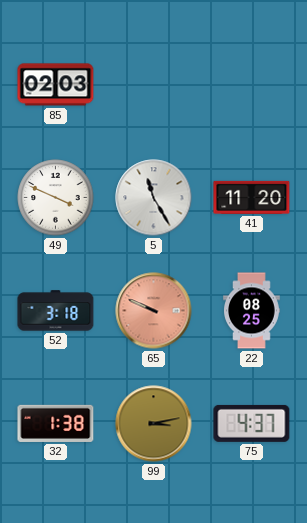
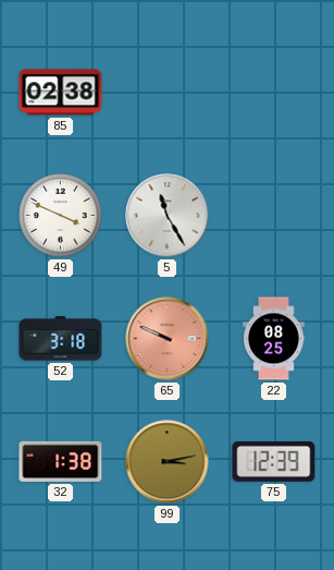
85: 02:03 -> 02:38
41: 11:20 -> none
75: 4:37 -> 12:39
